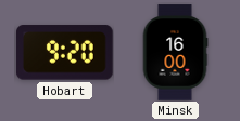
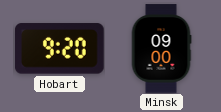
Minsk: 16:00 -> 09:00
